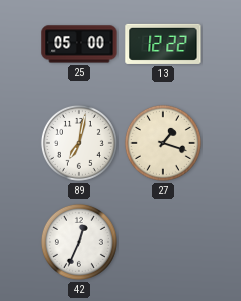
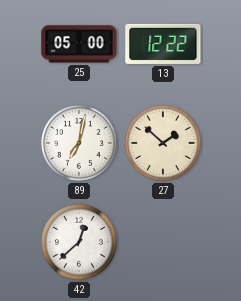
27: 1:18 -> 1:52
42: 12:34 -> 12:38
